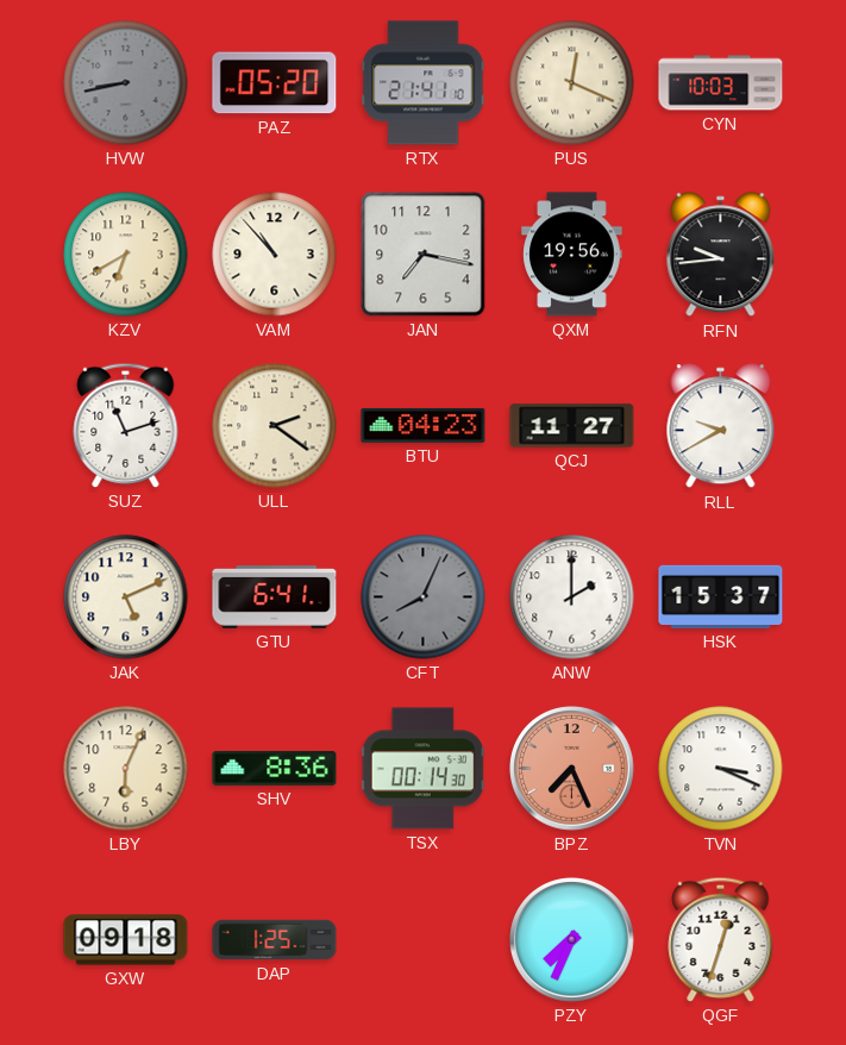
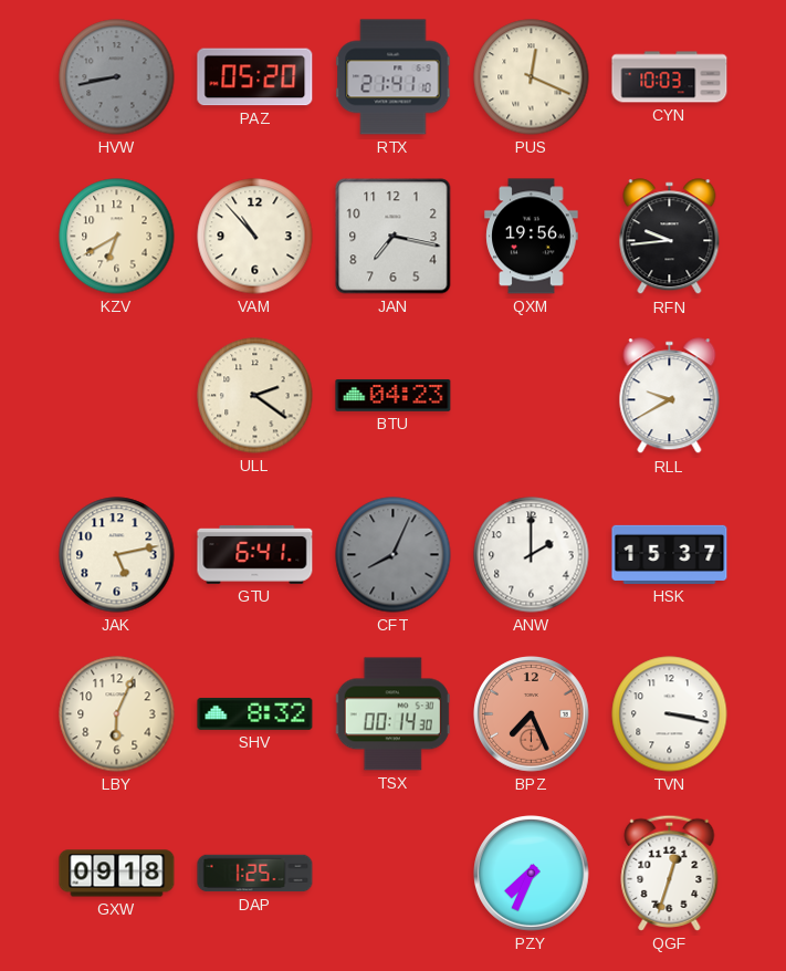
SUZ: 11:12 -> none
QCJ: 11:27 -> none
JAK: 5:11 -> 5:13
SHV: 8:36 -> 8:32
TVN: 3:19 -> 3:17
